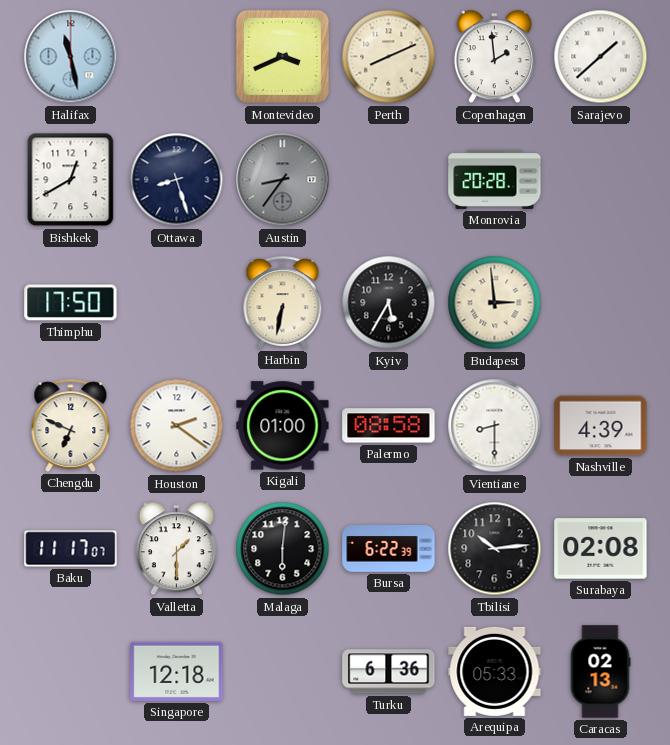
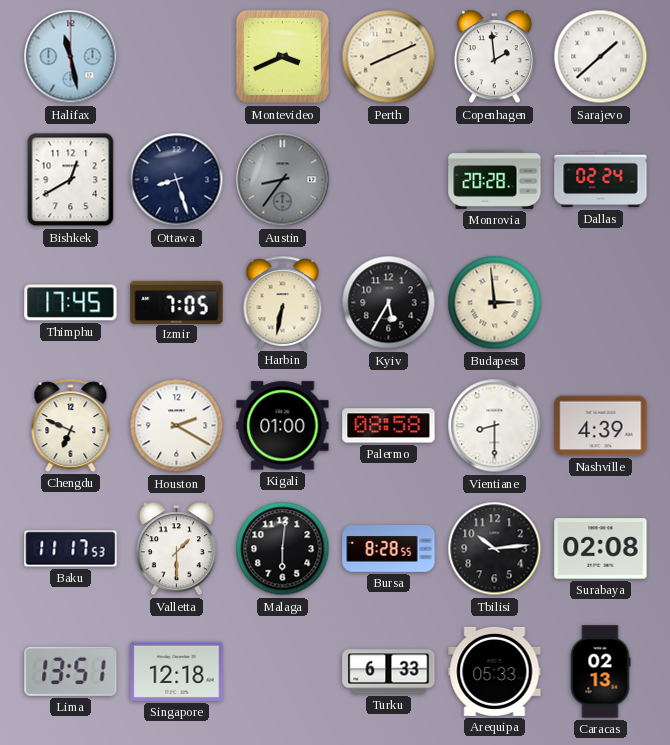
Dallas: none -> 02:24
Thimphu: 17:50 -> 17:45
Izmir: none -> 7:05
Houston: 2:21 -> 2:20
Baku: 11:17:07 -> 11:17:53
Bursa: 6:22 -> 8:28
Lima: none -> 13:51
Turku: 6:36 -> 6:33
